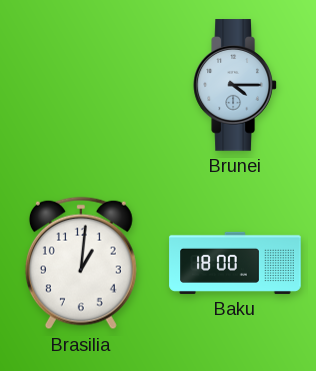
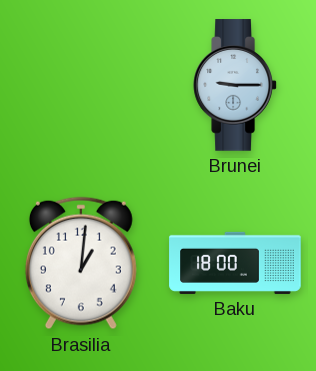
Brunei: 4:15 -> 9:15
